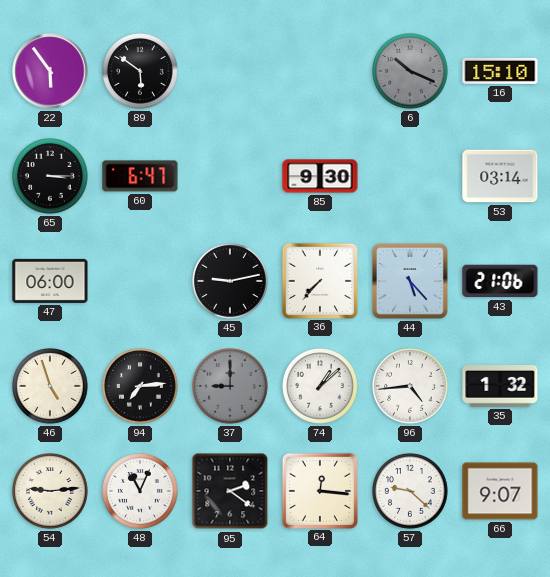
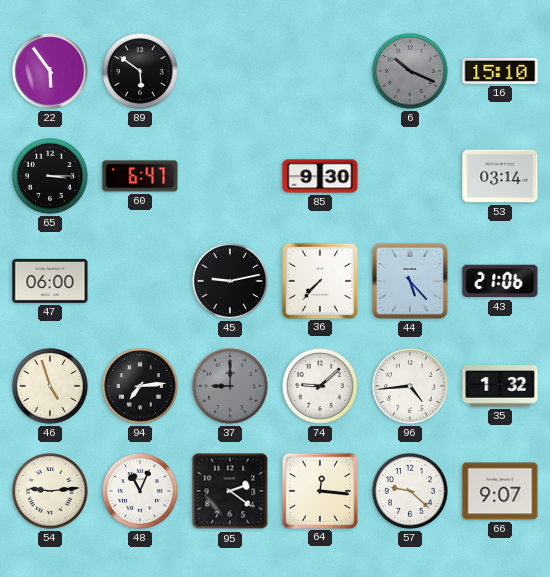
74: 1:08 -> 9:08
